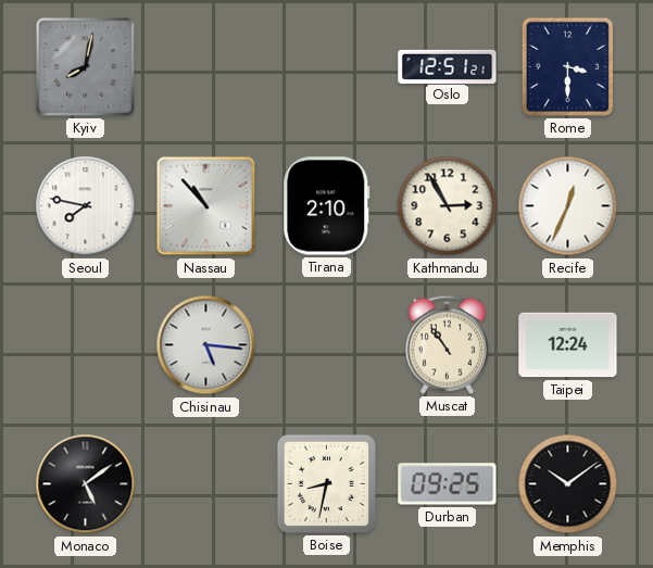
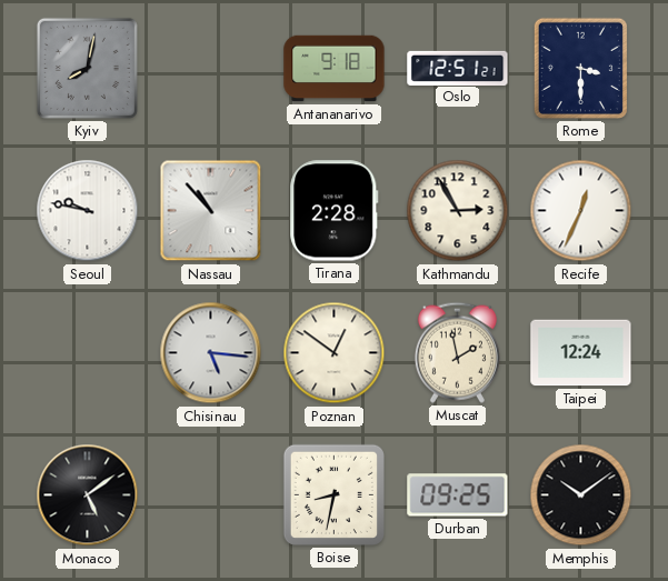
Antananarivo: none -> 9:18
Seoul: 7:47 -> 9:47
Tirana: 2:10 -> 2:28
Poznan: none -> 12:51
Muscat: 10:54 -> 1:58
